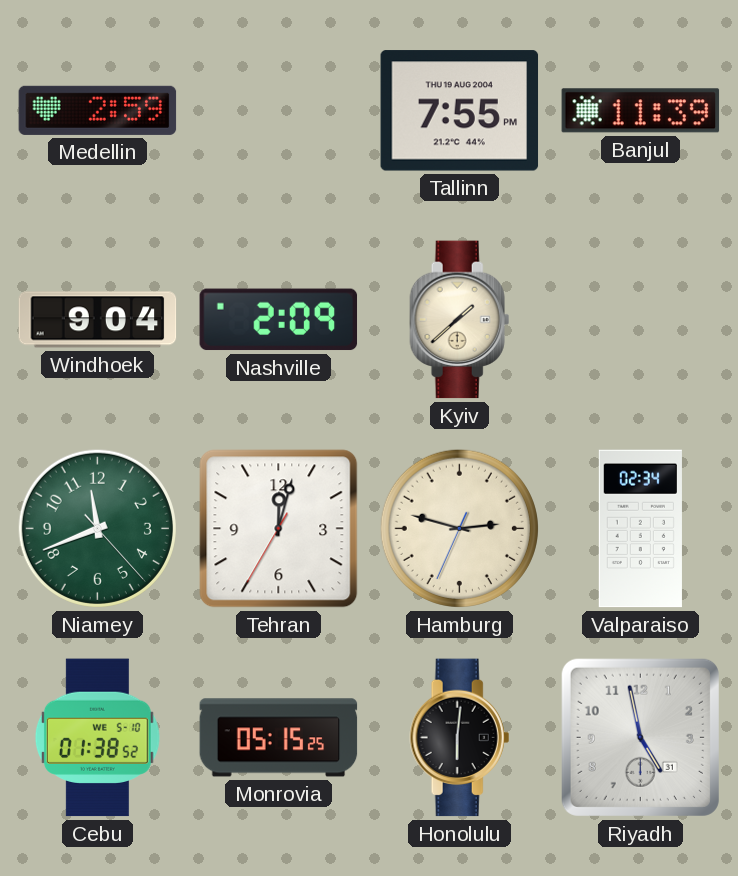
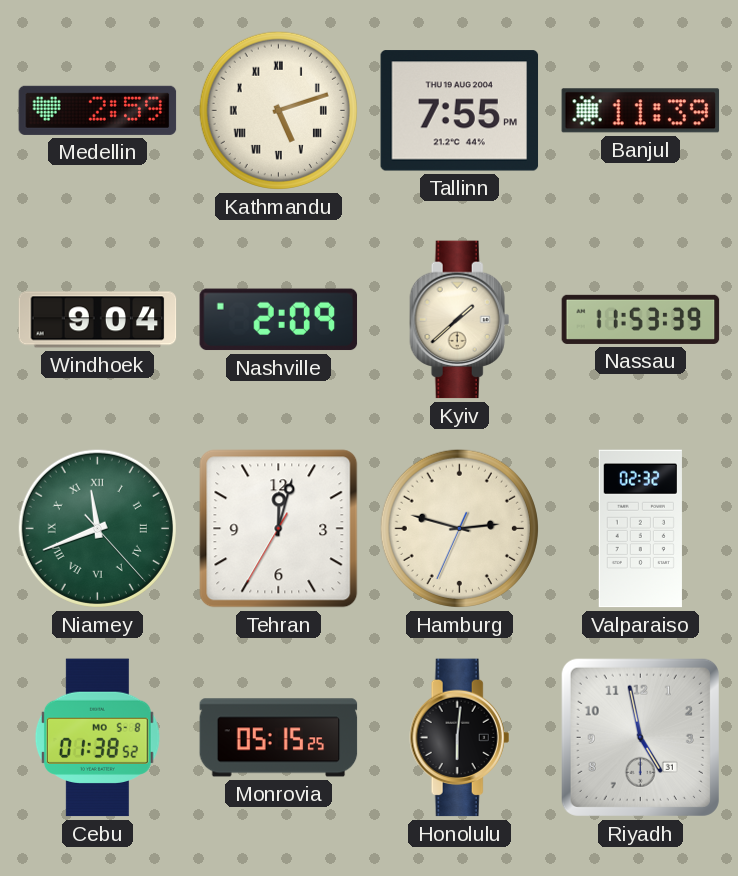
Kathmandu: none -> 5:12
Nassau: none -> 11:53
Niamey numerals: Arabic -> Roman
Valparaiso: 02:34 -> 02:32
Cebu date: WE 5-10 -> MO 5-8
